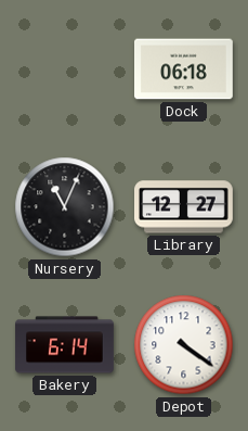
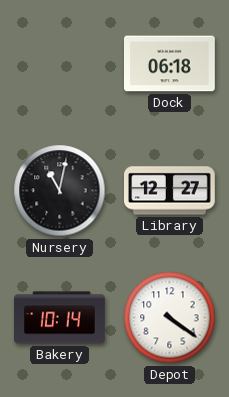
Nursery: 11:04 -> 11:02
Bakery: 6:14 -> 10:14
